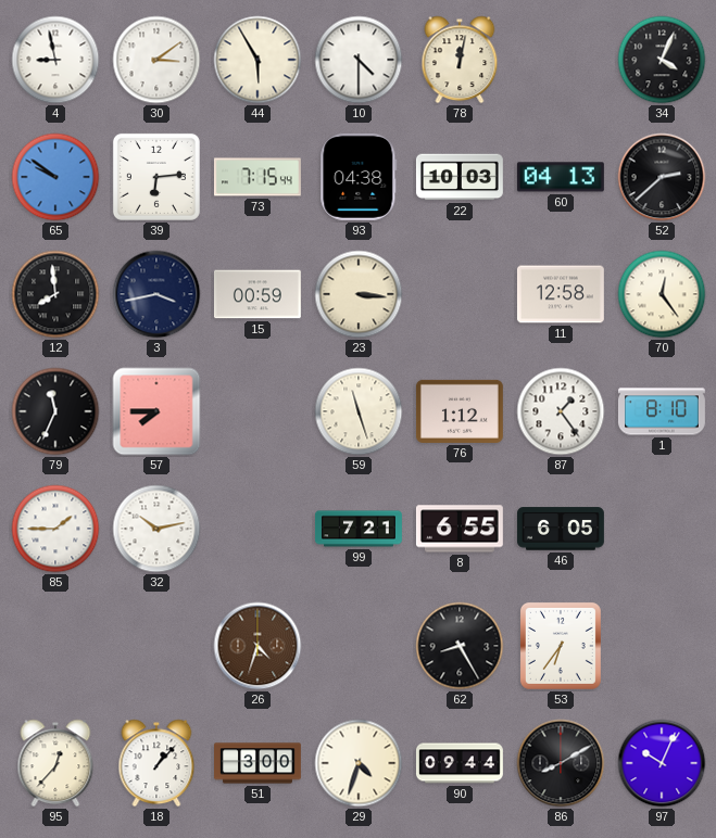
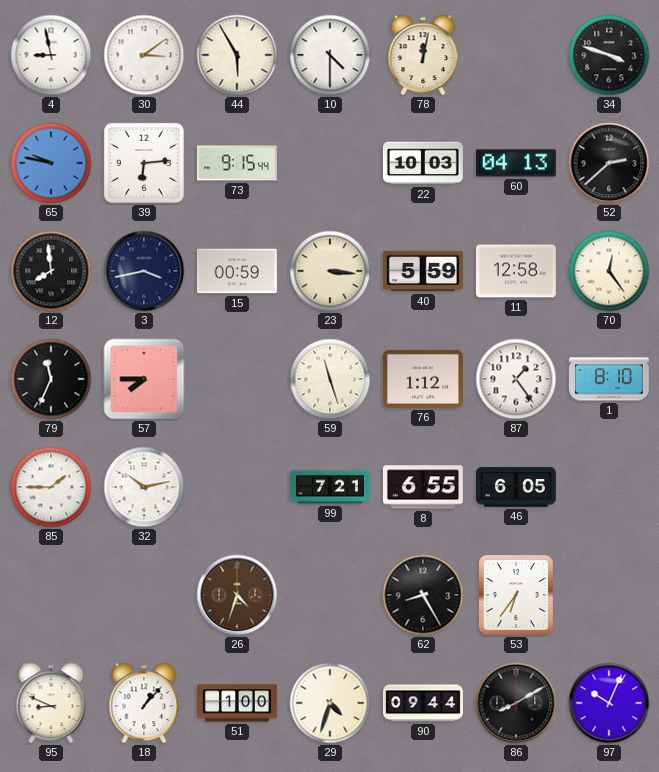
34: 4:04 -> 3:48
65: 9:51 -> 9:47
73: 7:15 -> 9:15
93: 04:38 -> none
40: none -> 5:59
95: 12:37 -> 8:49
51: 3:00 -> 1:00
